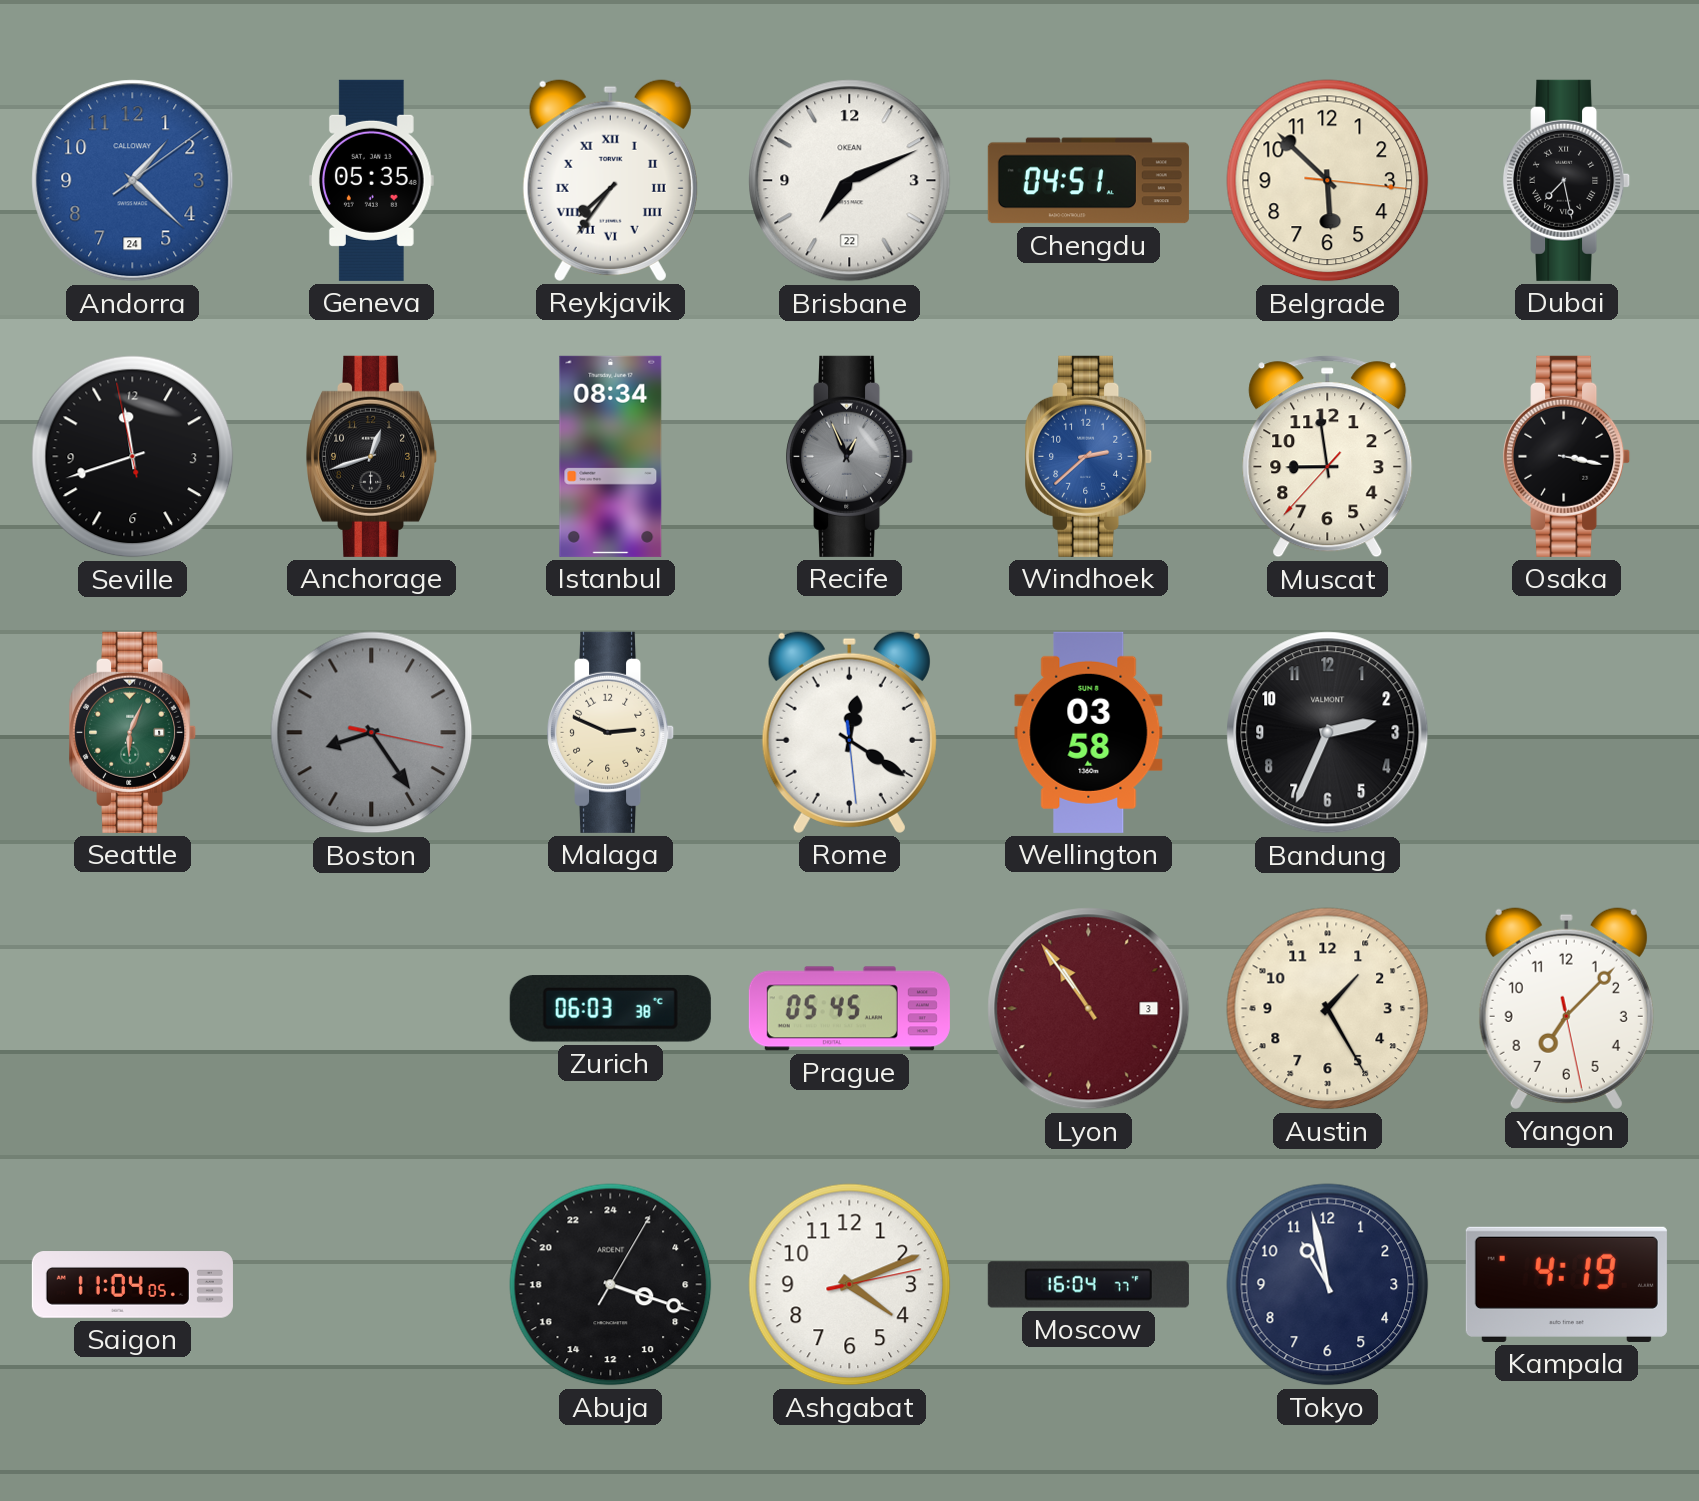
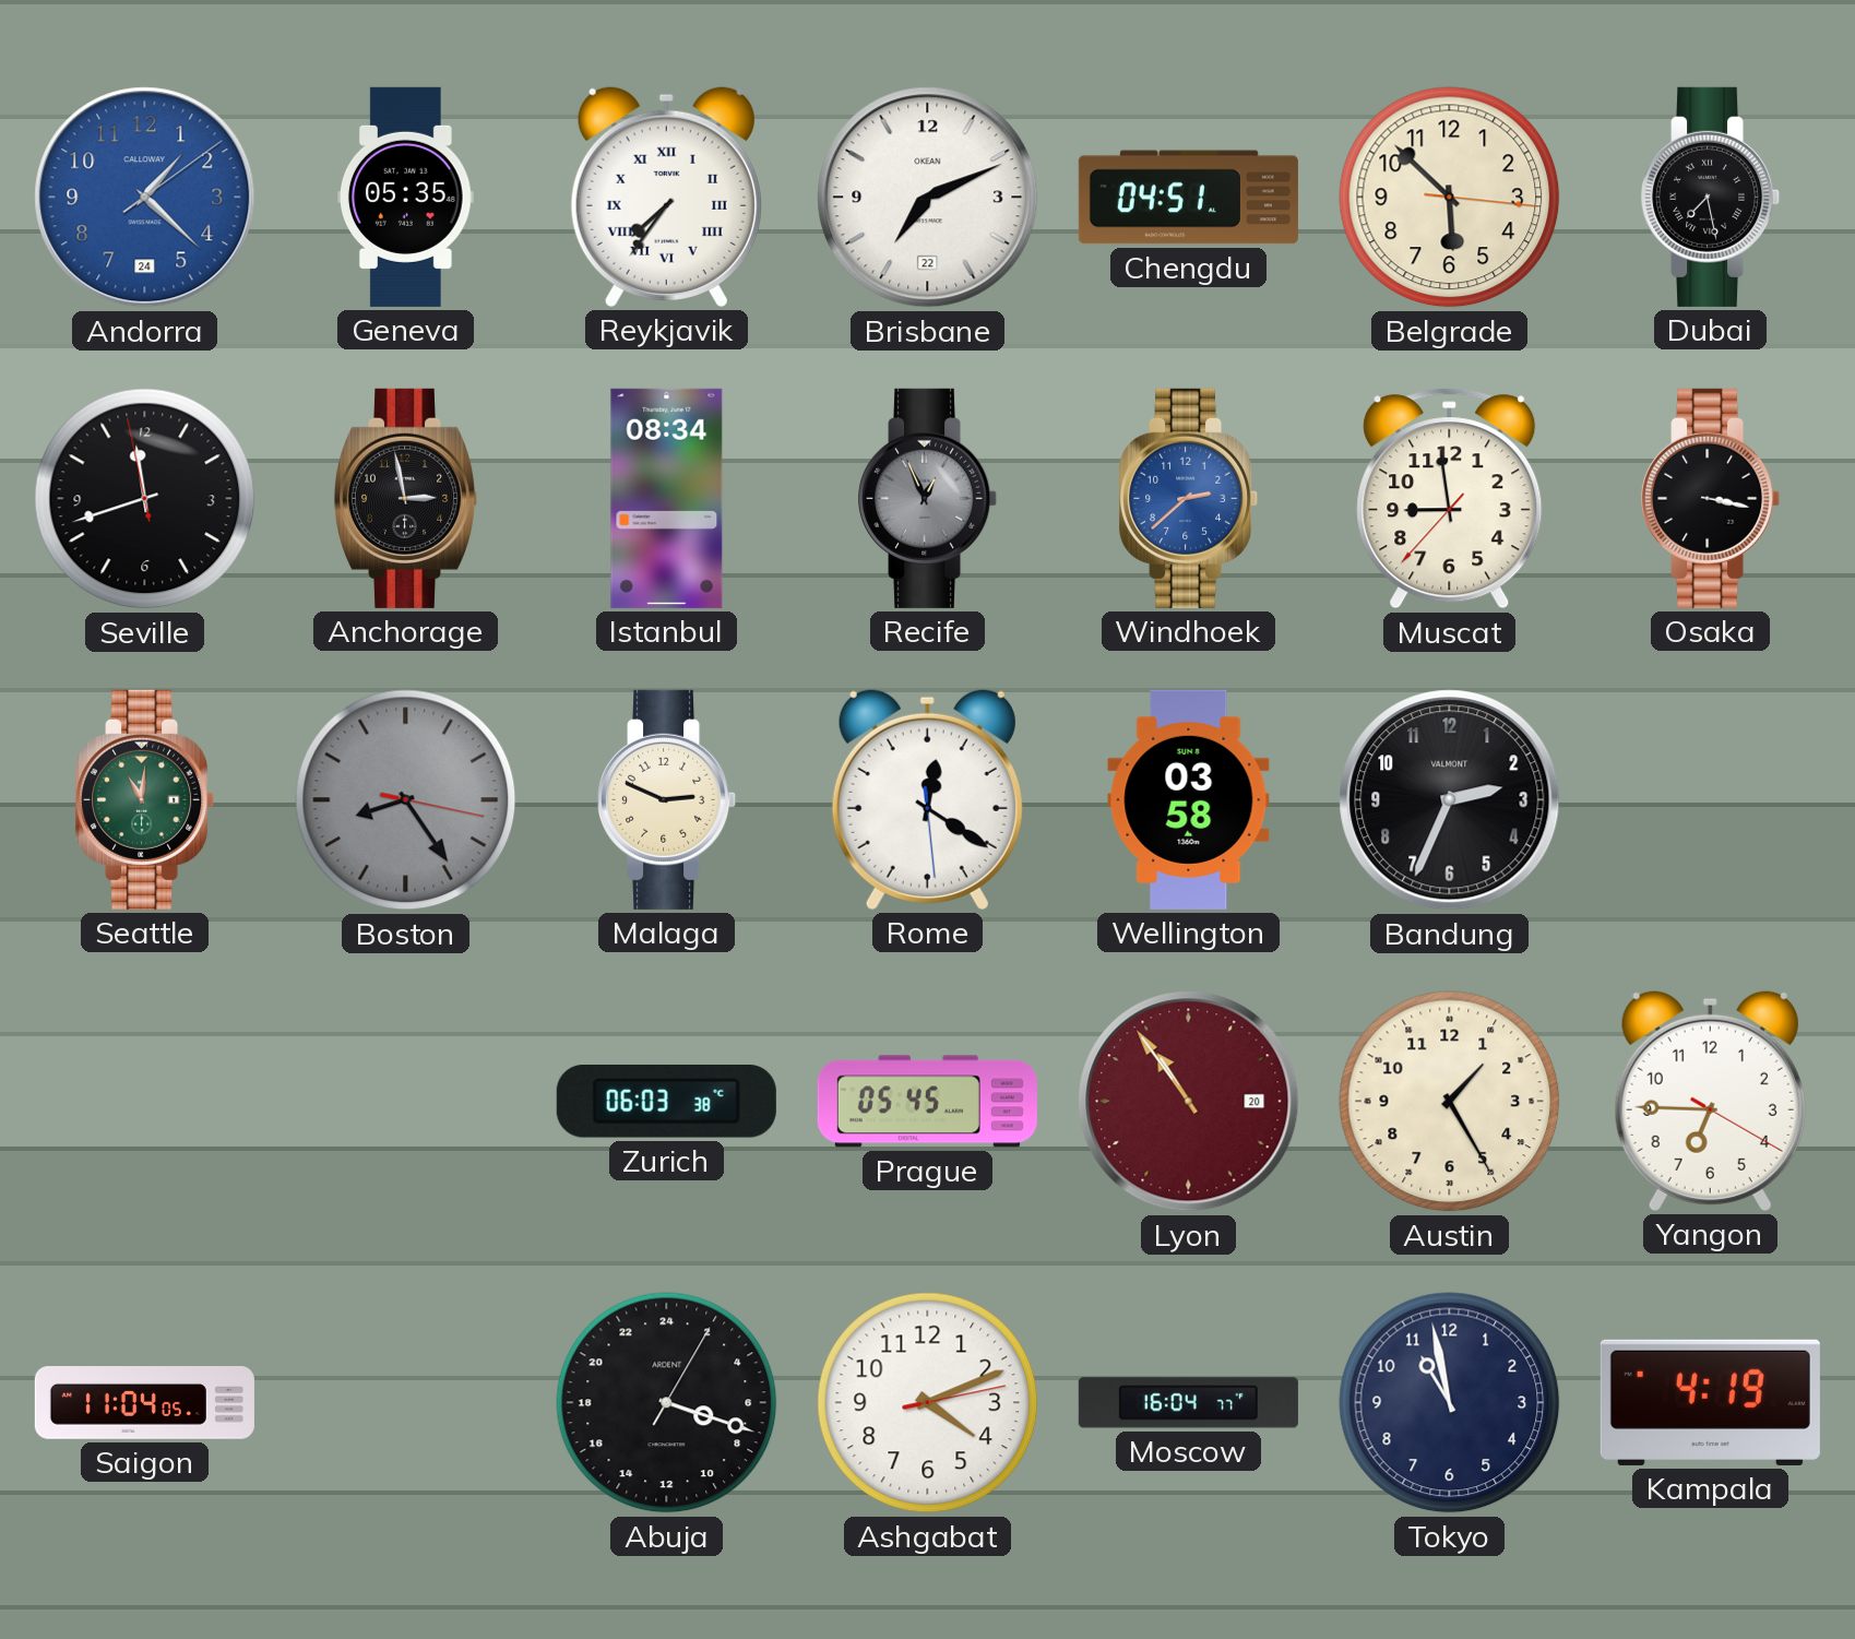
Anchorage: 12:42 -> 2:58
Seattle: 6:04 -> 11:01
Lyon date: 3 -> 20
Yangon: 7:07 -> 6:45
